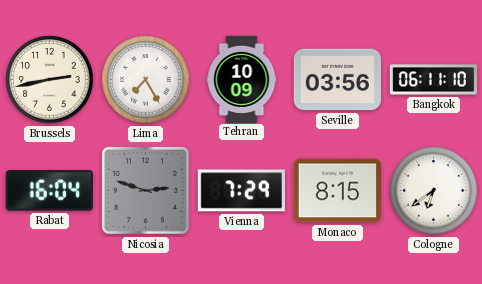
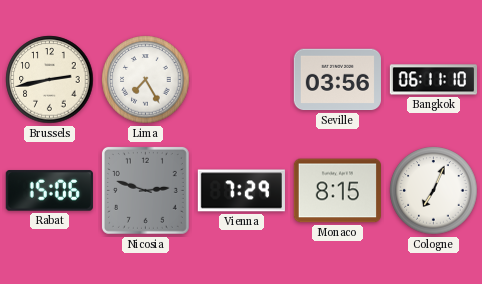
Tehran: 10:09 -> none
Rabat: 16:04 -> 15:06
Cologne: 6:39 -> 7:04
